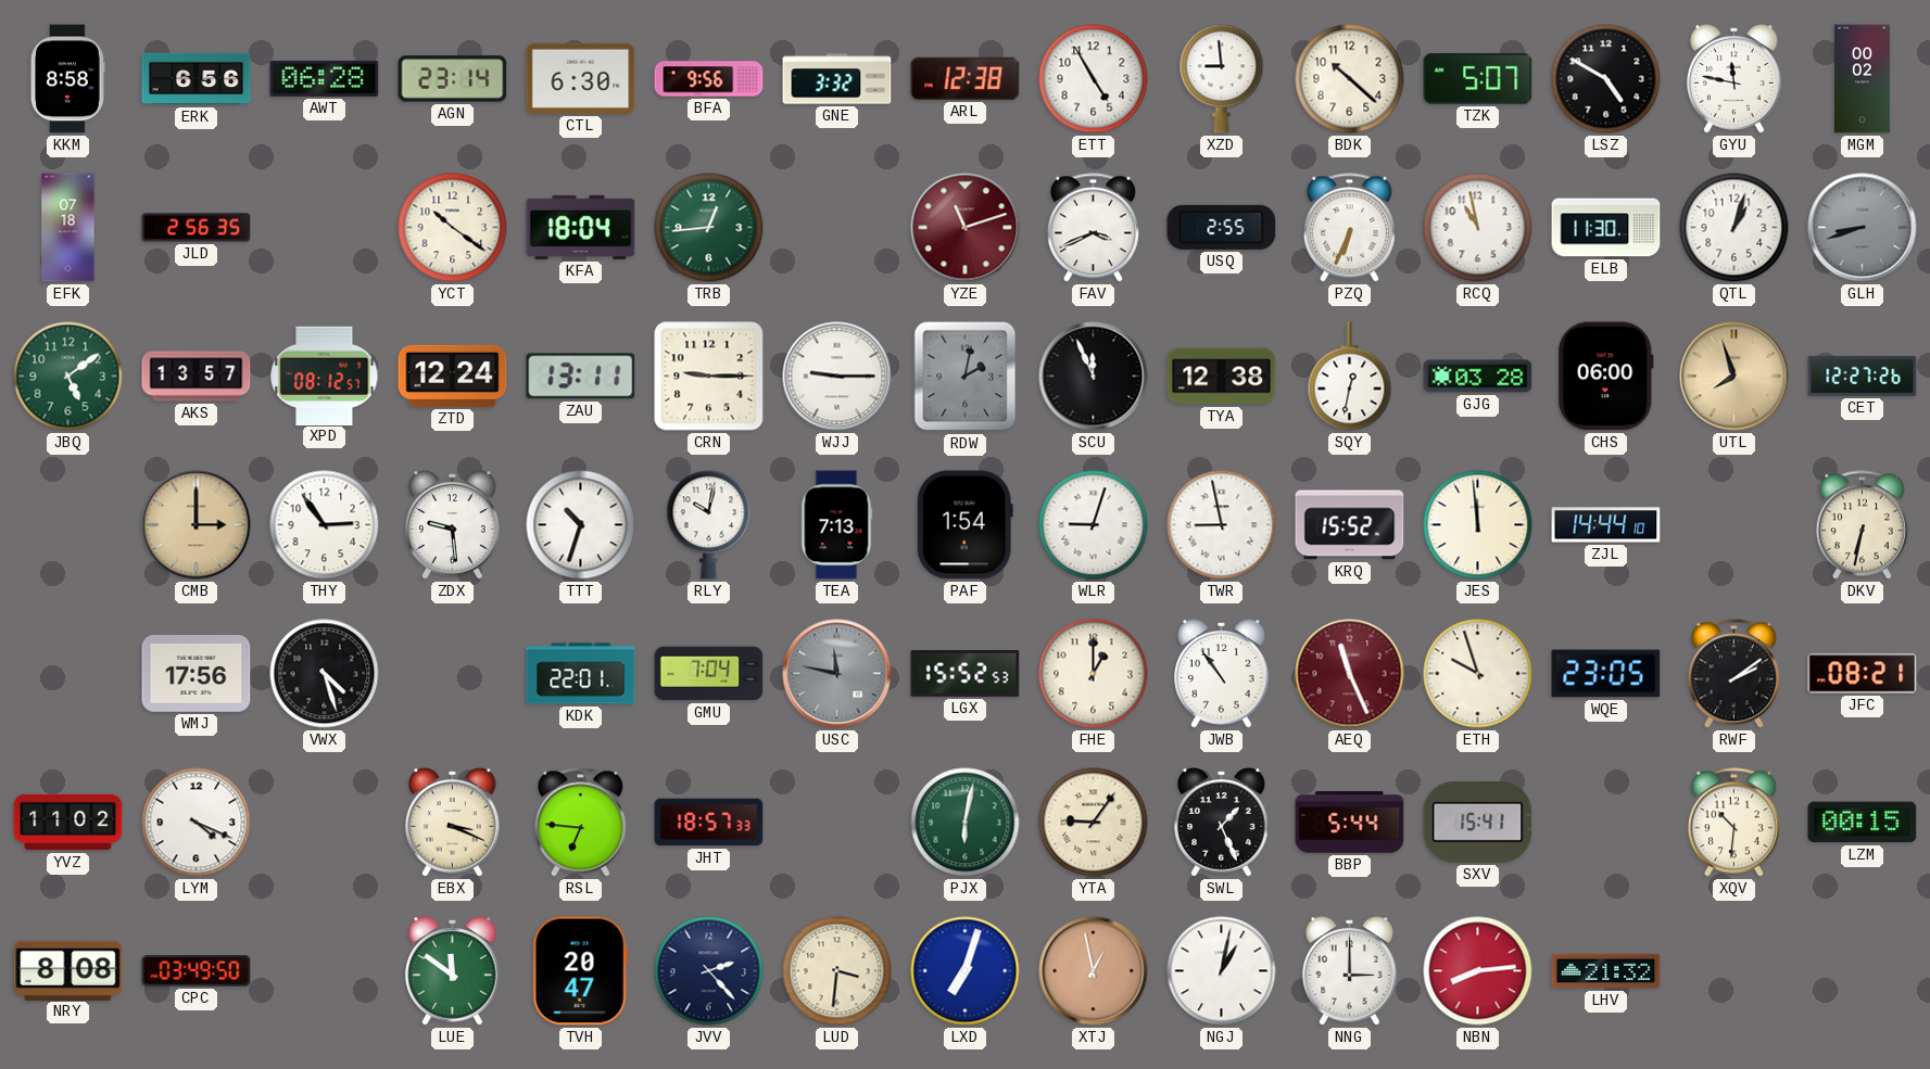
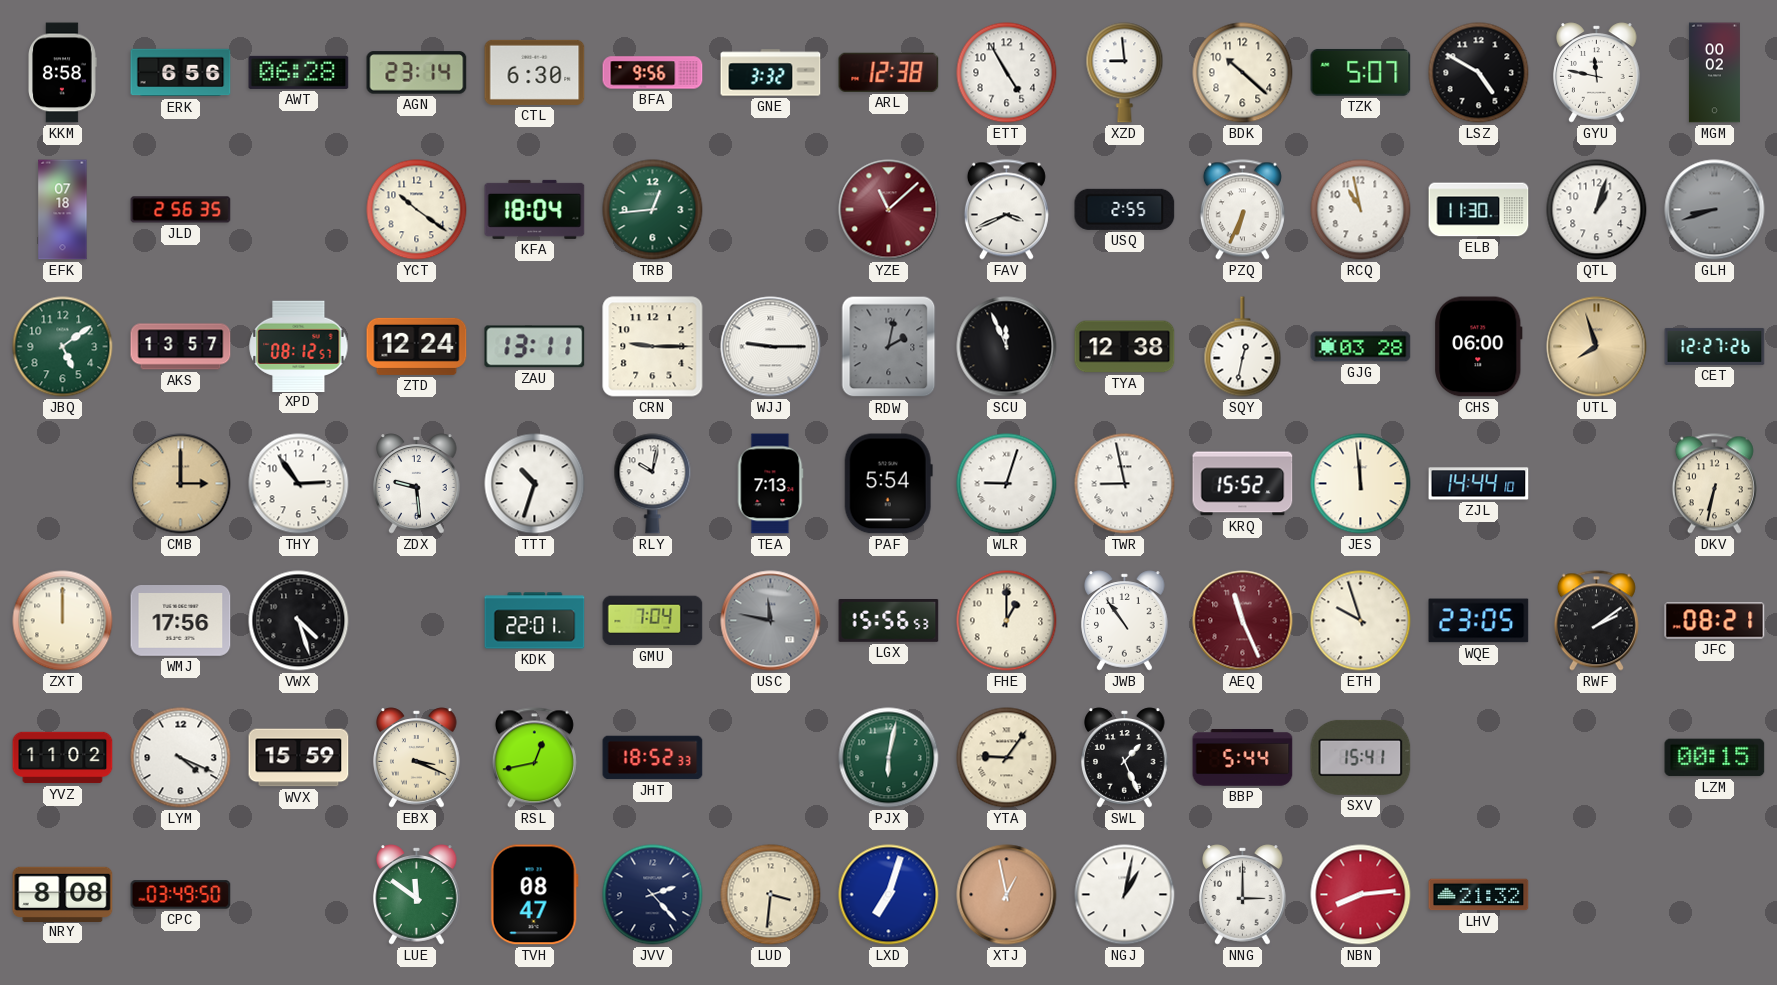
YZE: 11:12 -> 11:08
PAF: 1:54 -> 5:54
ZXT: none -> 12:00
LGX: 15:52 -> 15:56
WVX: none -> 15:59
RSL: 6:46 -> 12:43
JHT: 18:57 -> 18:52
XQV: 10:31 -> none
TVH: 20:47 -> 08:47
